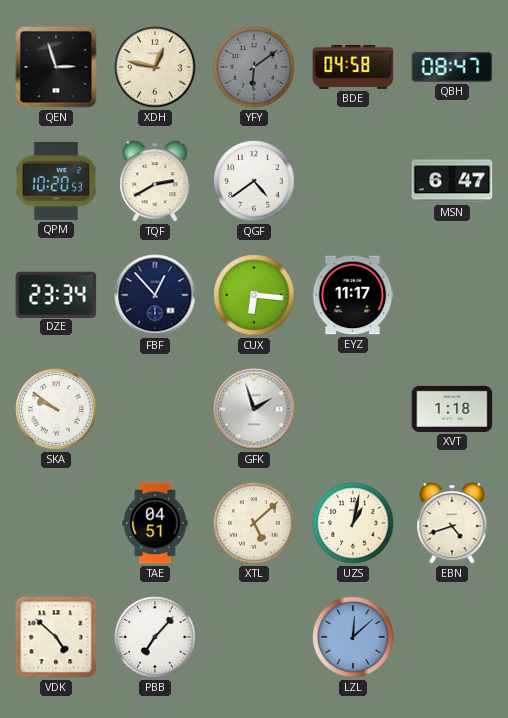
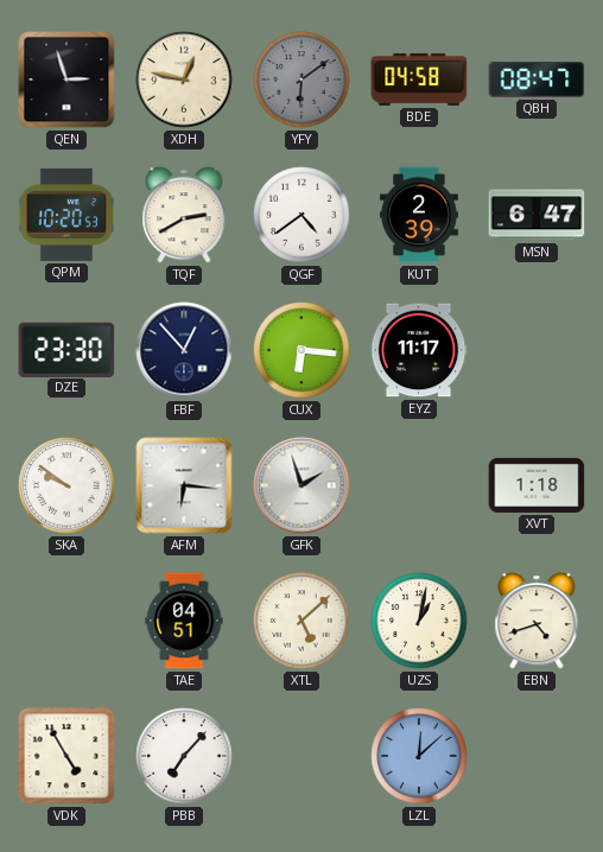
KUT: none -> 2:39
DZE: 23:34 -> 23:30
AFM: none -> 6:16
VDK: 4:52 -> 4:55
